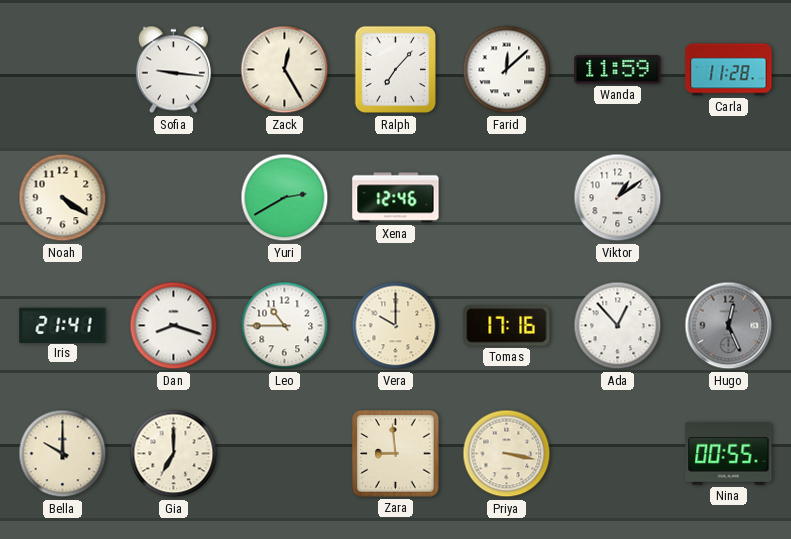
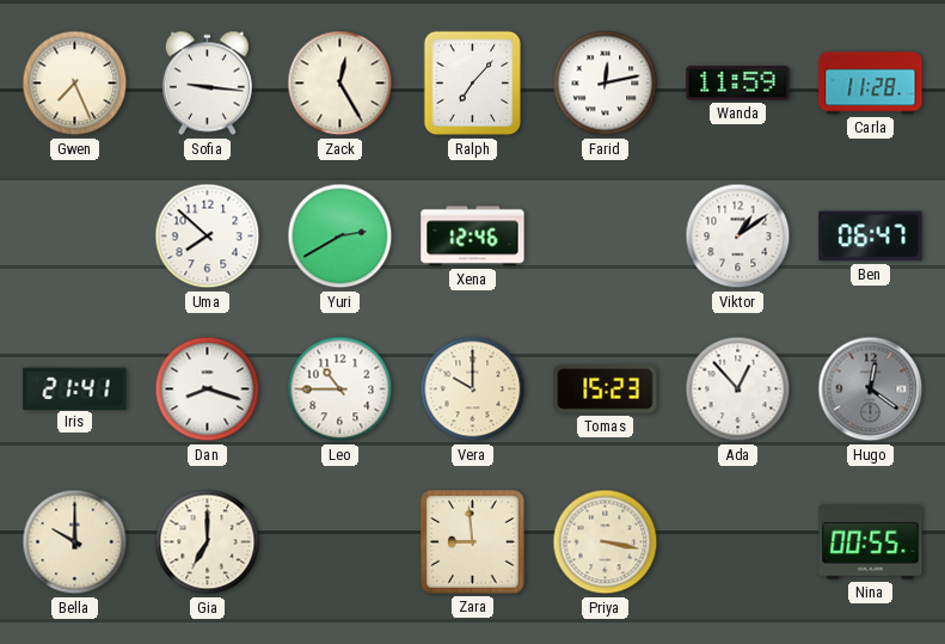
Gwen: none -> 7:26
Farid: 12:08 -> 12:13
Noah: 4:21 -> none
Uma: none -> 7:52
Ben: none -> 06:47
Tomas: 17:16 -> 15:23
Hugo: 12:26 -> 12:21
